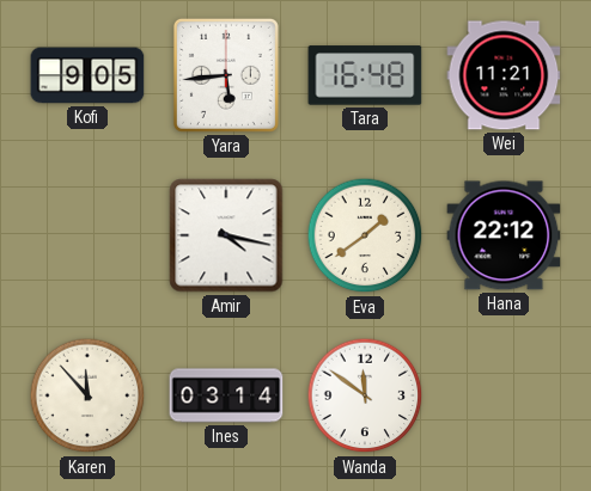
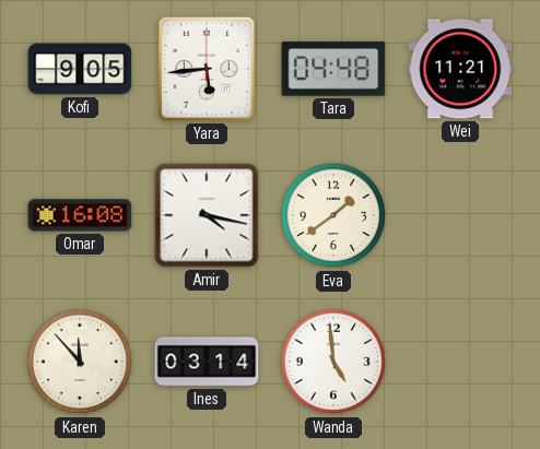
Tara: 16:48 -> 04:48
Omar: none -> 16:08
Hana: 22:12 -> none
Wanda: 11:51 -> 4:59
